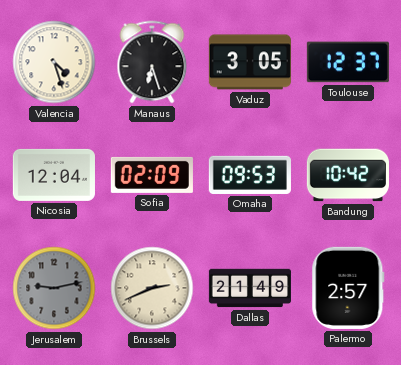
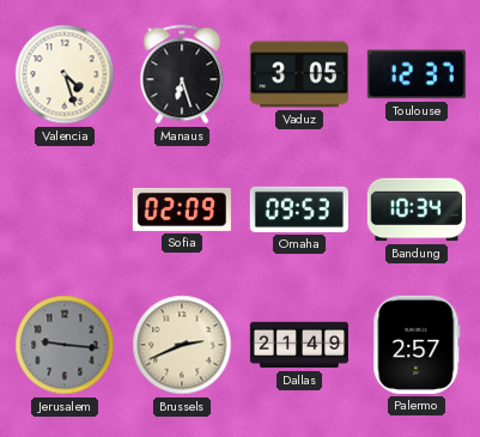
Nicosia: 12:04 -> none
Bandung: 10:42 -> 10:34
Jerusalem: 9:13 -> 9:16
